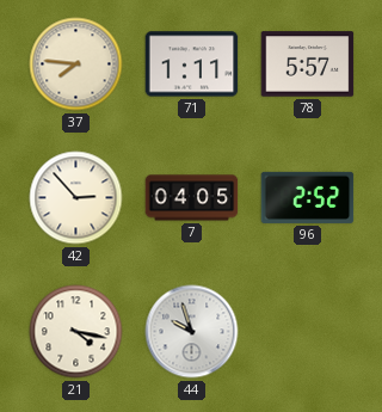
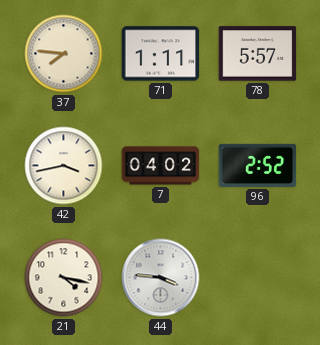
42: 2:53 -> 3:43
7: 04:05 -> 04:02
44: 9:57 -> 3:46
